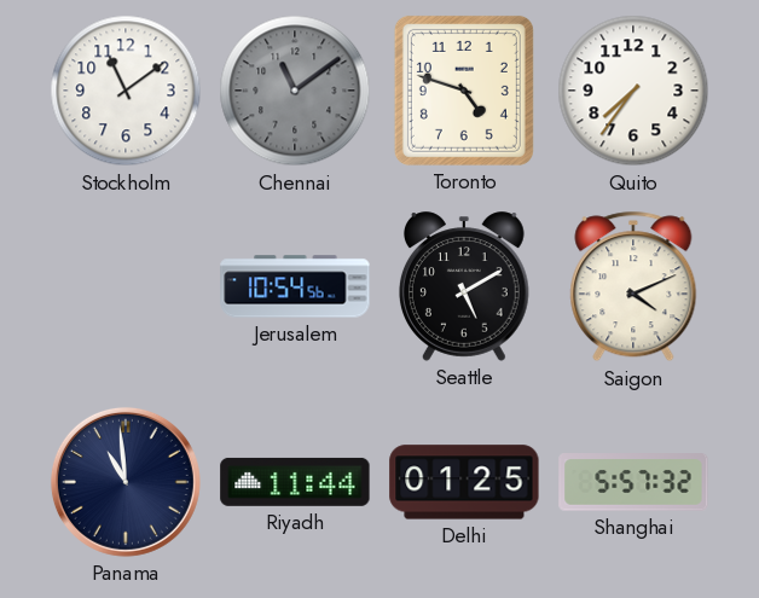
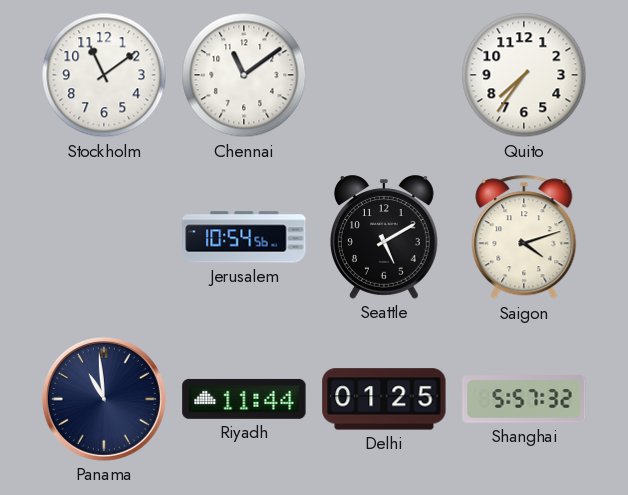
Chennai dial: grey -> white
Toronto: 4:48 -> none
Saigon: 4:11 -> 4:12
